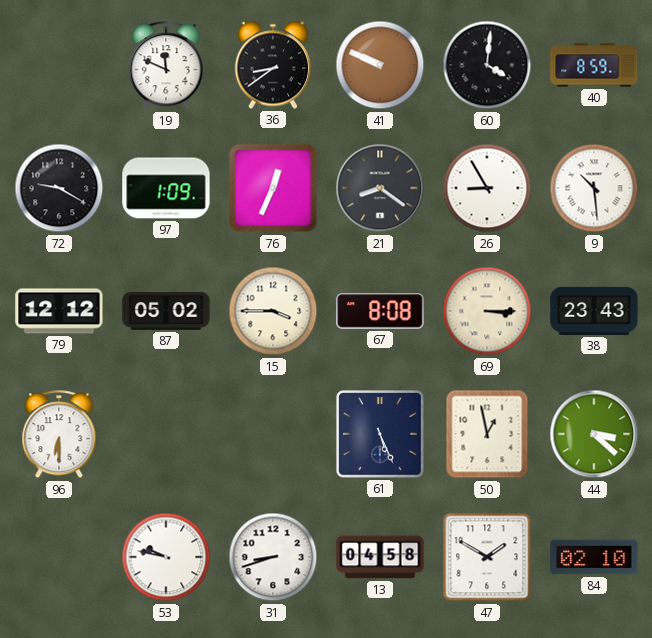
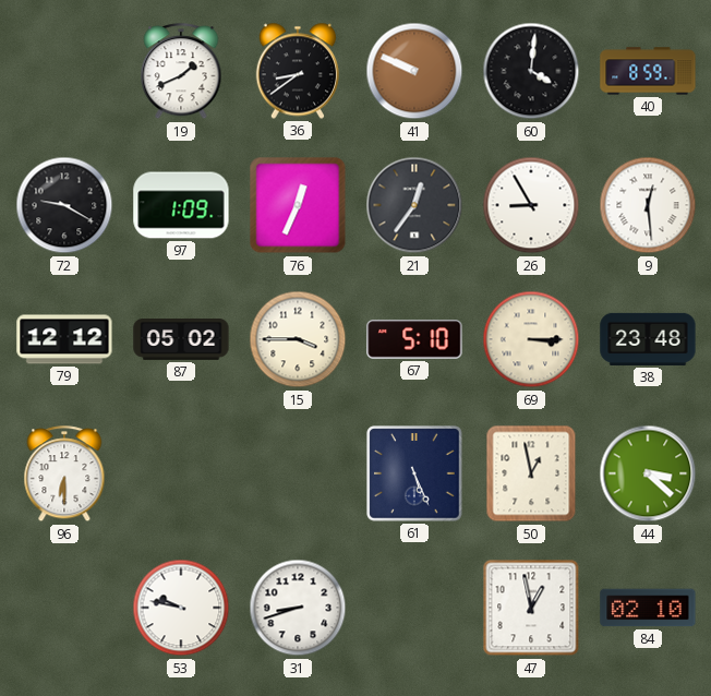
19: 11:49 -> 1:41
21: 8:21 -> 12:36
9: 10:29 -> 12:29
67: 8:08 -> 5:10
38: 23:43 -> 23:48
13: 04:58 -> none
47: 1:50 -> 12:58
